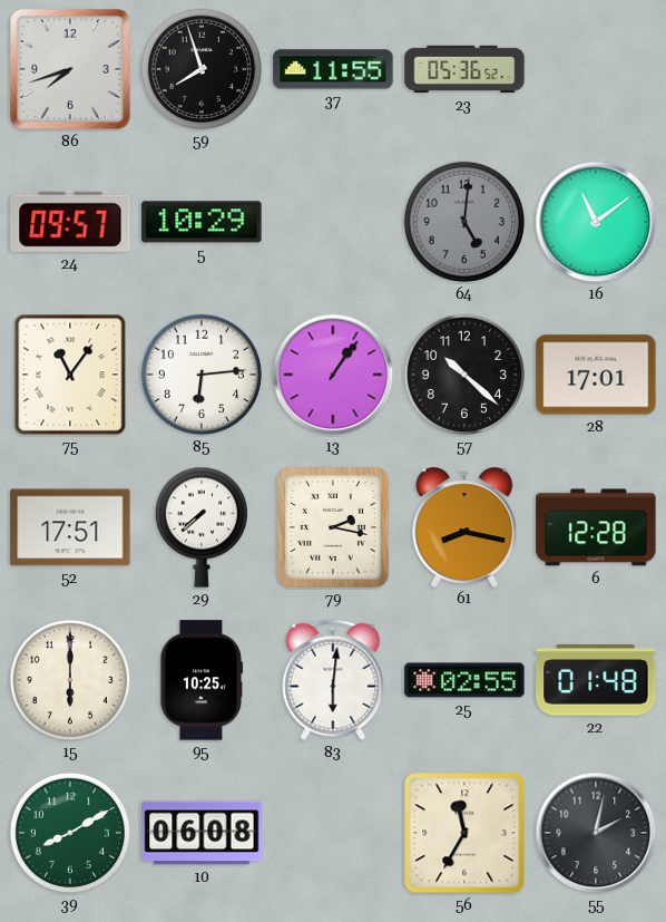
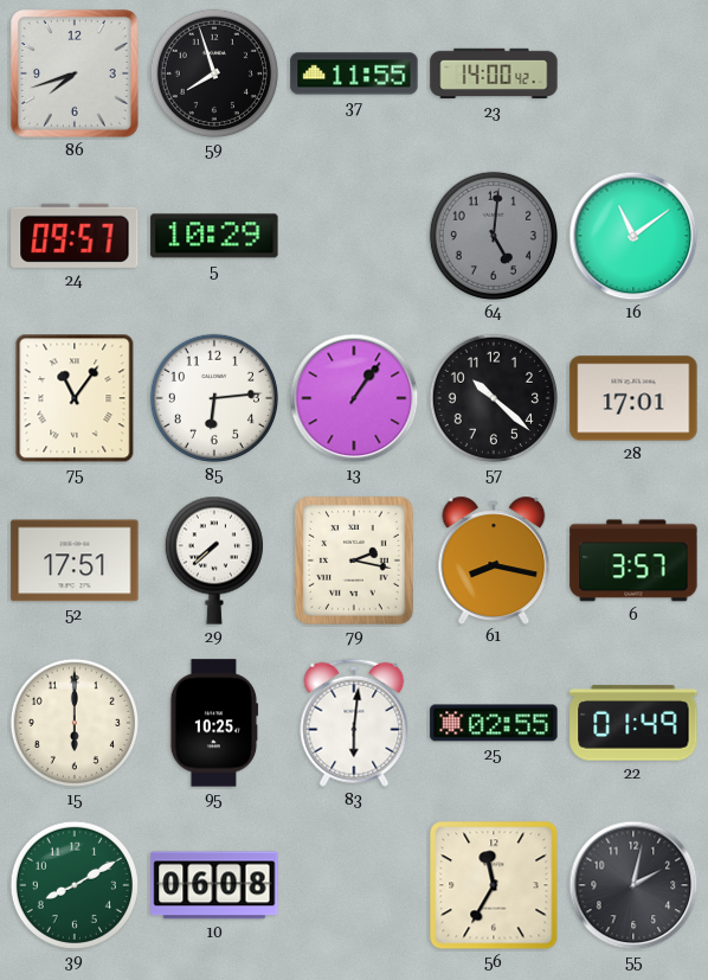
23: 05:36 -> 14:00
6: 12:28 -> 3:57
22: 01:48 -> 01:49
